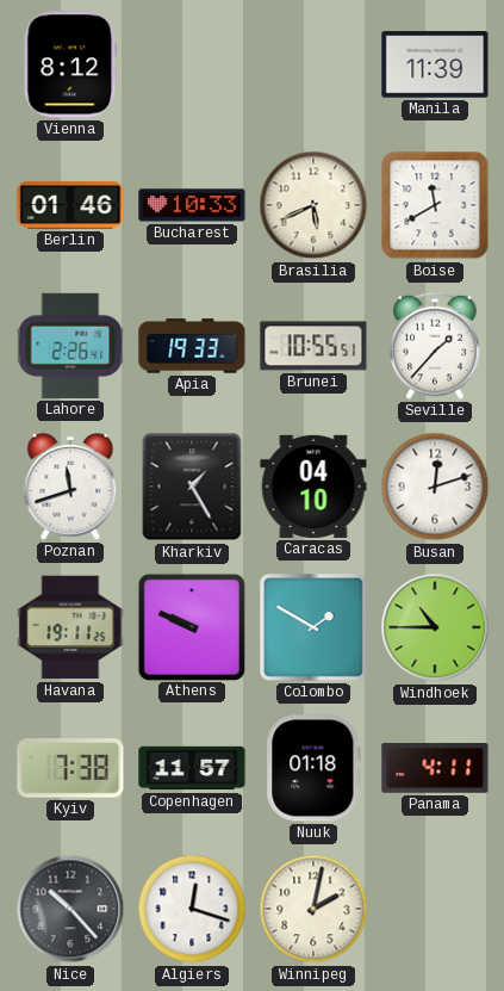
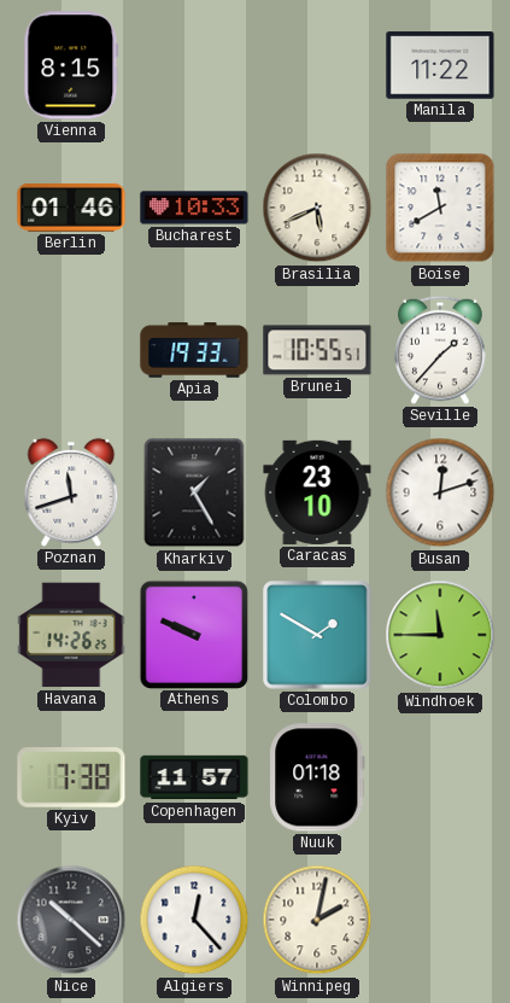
Vienna: 8:12 -> 8:15
Manila: 11:39 -> 11:22
Lahore: 2:26 -> none
Caracas: 04:10 -> 23:10
Havana: 19:11 -> 14:26
Windhoek: 10:45 -> 11:45
Panama: 4:11 -> none
Nice: 10:23 -> 10:22
Algiers: 12:18 -> 12:23
